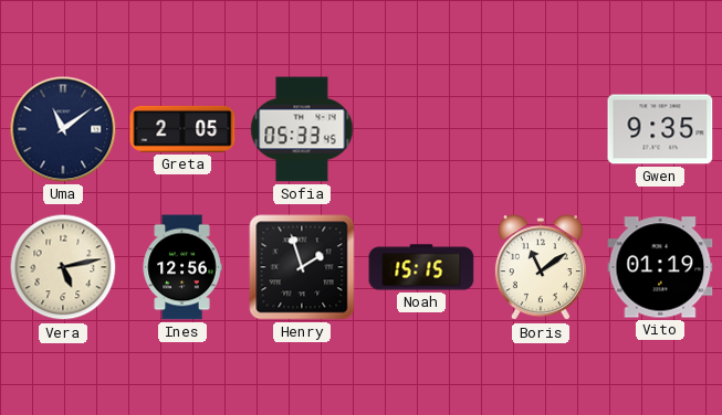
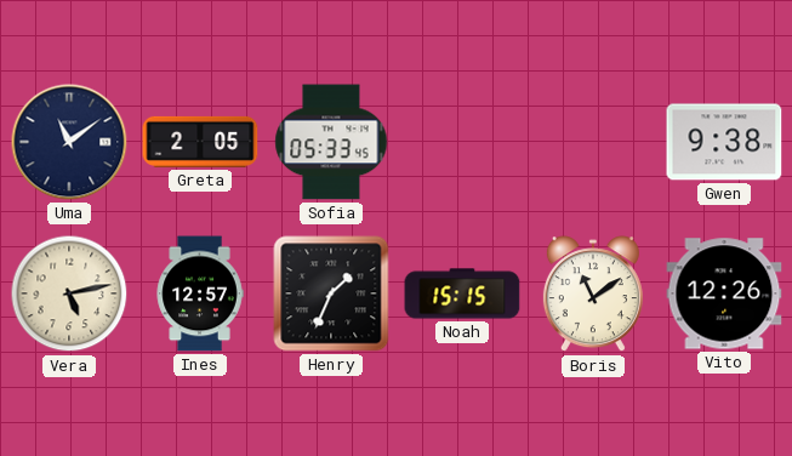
Gwen: 9:35 -> 9:38
Ines: 12:56 -> 12:57
Henry: 1:57 -> 1:34
Vito: 01:19 -> 12:26
